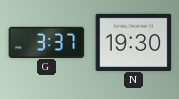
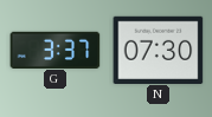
N: 19:30 -> 07:30
